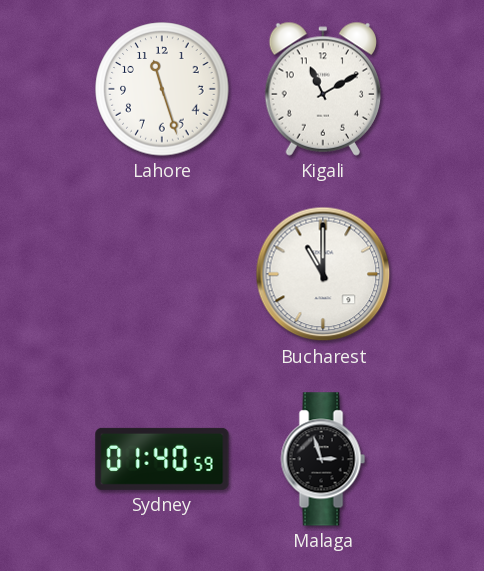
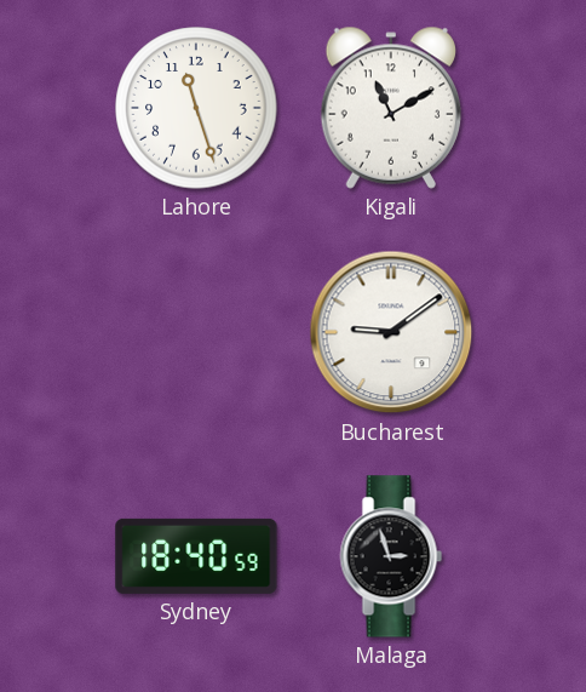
Bucharest: 11:00 -> 9:09
Sydney: 01:40 -> 18:40
